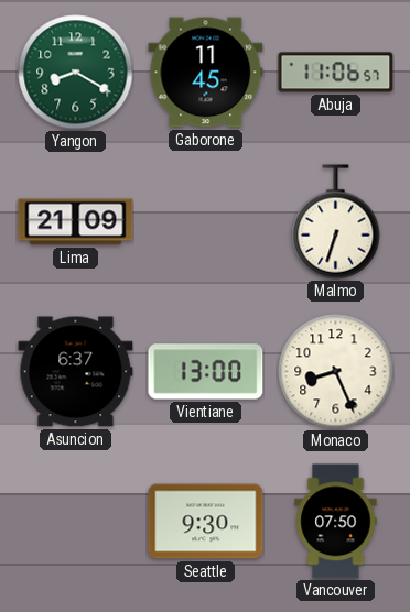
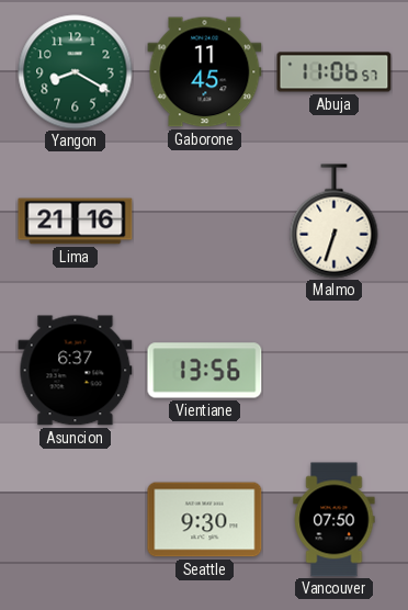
Lima: 21:09 -> 21:16
Vientiane: 13:00 -> 13:56
Monaco: 8:26 -> none
